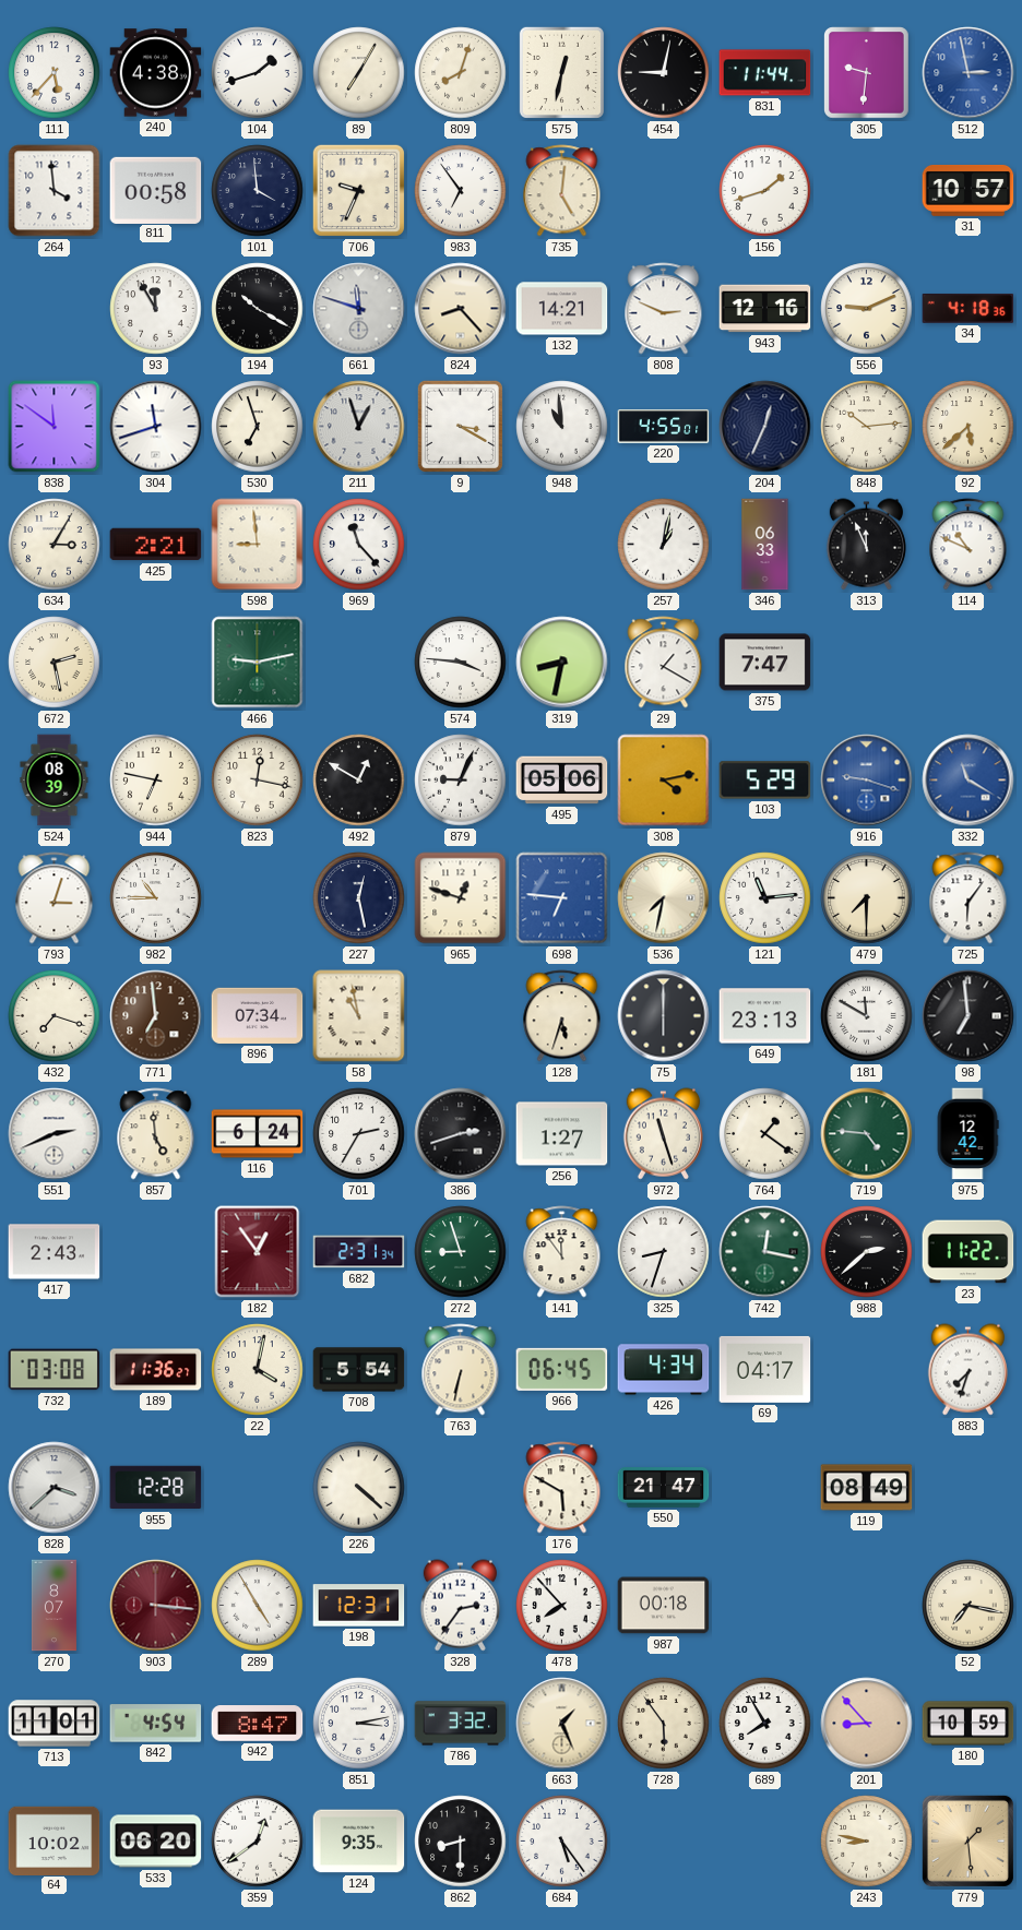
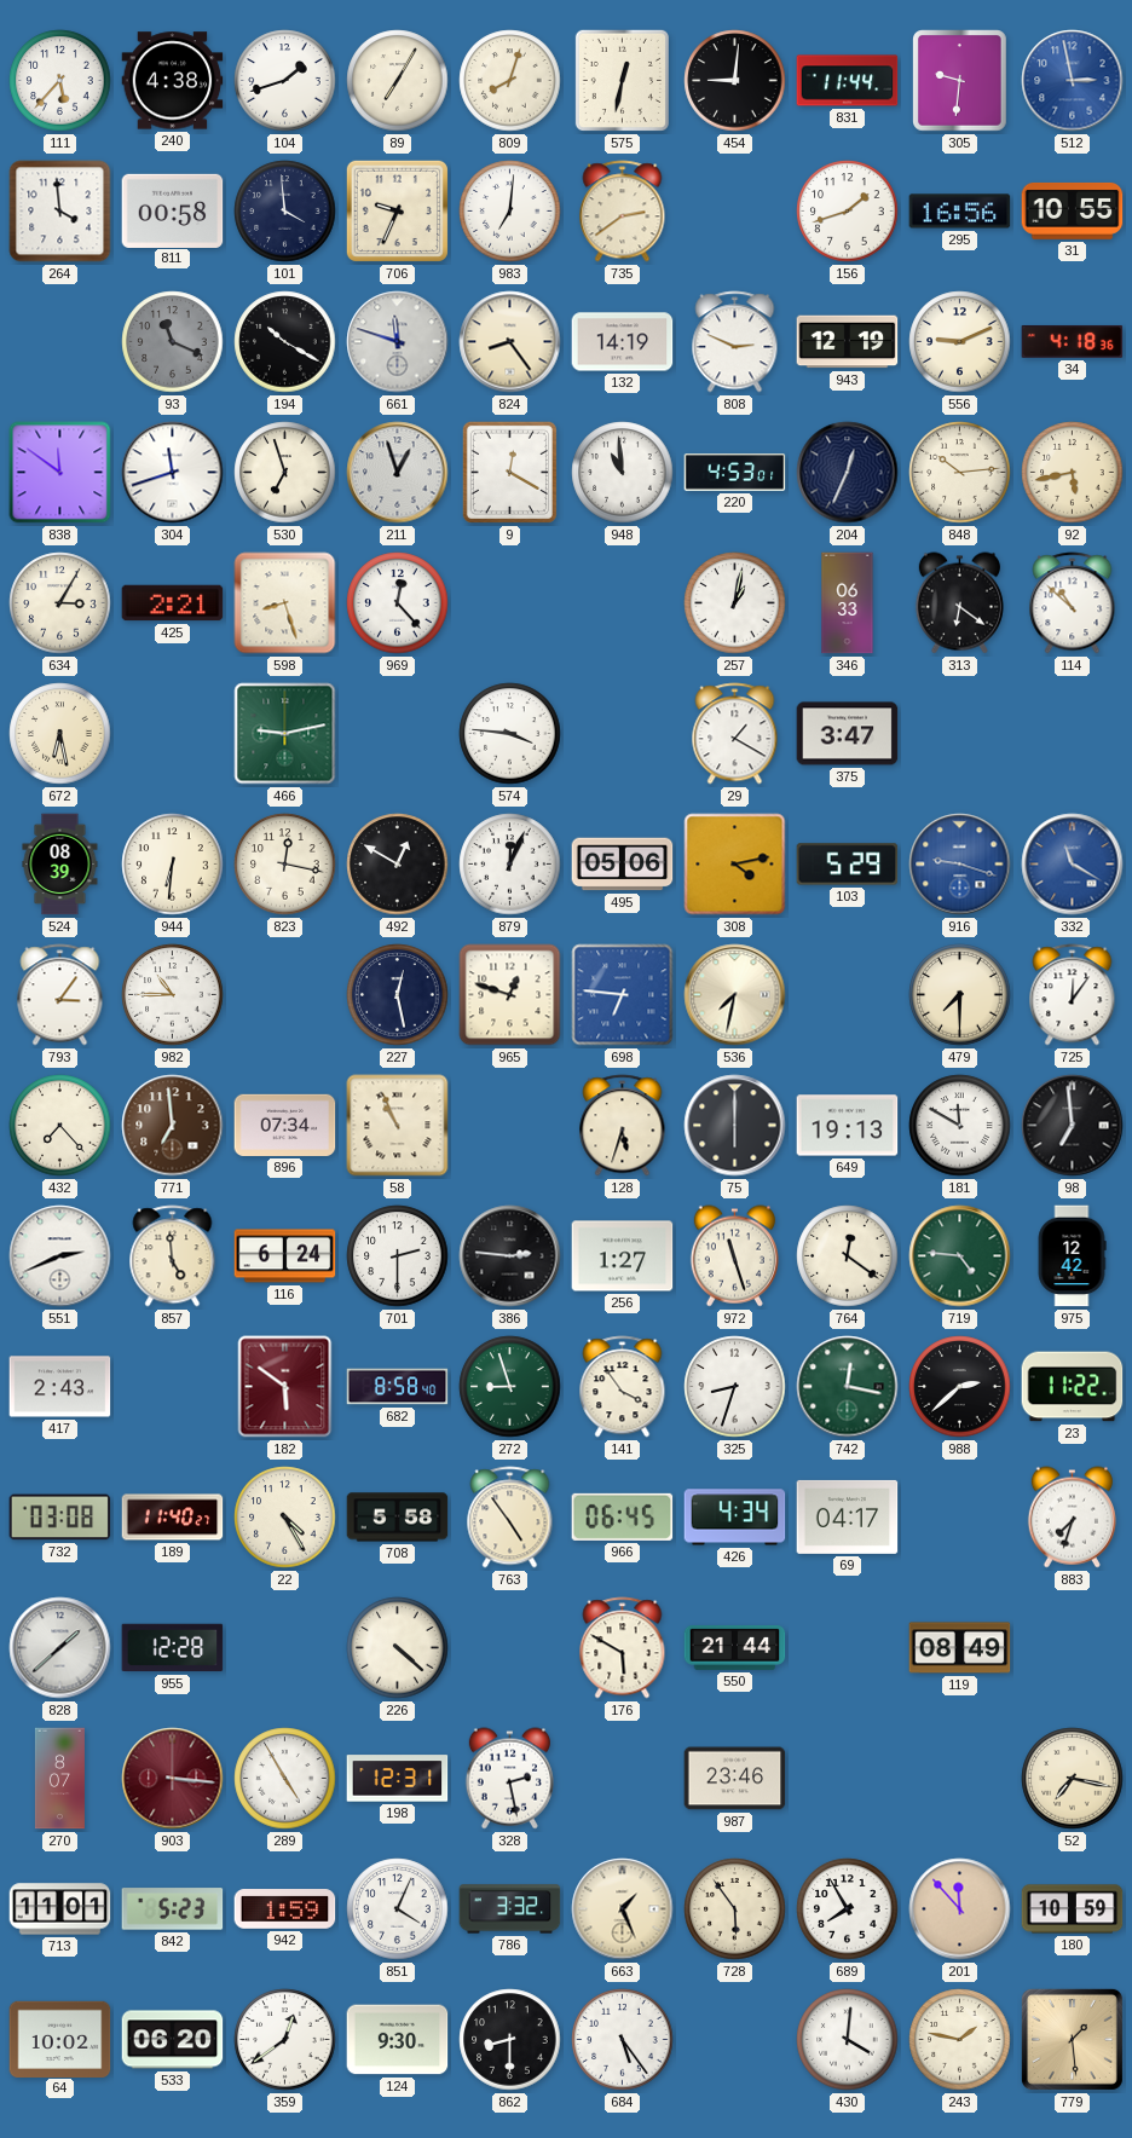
454: 9:02 -> 9:01
983: 6:54 -> 7:01
735: 5:01 -> 2:39
295: none -> 16:56
31: 10:57 -> 10:55
93: 11:55 -> 11:19
93 dial: white -> grey
824: 8:23 -> 8:24
132: 14:21 -> 14:19
943: 12:16 -> 12:19
9: 3:20 -> 12:20
220: 4:55 -> 4:53
92: 5:38 -> 5:43
598: 8:59 -> 8:27
969: 11:23 -> 12:23
313: 11:56 -> 6:21
114: 10:49 -> 10:52
672: 2:28 -> 6:28
319: 8:32 -> none
375: 7:47 -> 3:47
944: 6:47 -> 6:31
879: 9:04 -> 12:04
793: 3:03 -> 3:06
121: 11:14 -> none
725: 6:06 -> 12:06
432: 7:18 -> 7:23
58: 10:58 -> 10:56
649: 23:13 -> 19:13
701: 2:35 -> 2:30
386: 2:42 -> 2:46
764: 1:21 -> 12:21
182: 12:54 -> 5:51
682: 2:31 -> 8:58
141: 11:54 -> 3:54
189: 11:36 -> 11:40
22: 4:02 -> 4:25
708: 5:54 -> 5:58
763: 6:32 -> 4:54
828: 3:38 -> 1:38
550: 21:47 -> 21:44
328: 2:36 -> 2:28
478: 7:53 -> none
987: 00:18 -> 23:46
842: 4:54 -> 5:23
942: 8:47 -> 1:59
851: 3:13 -> 4:04
201: 8:53 -> 11:53
124: 9:35 -> 9:30
430: none -> 4:01
243: 8:47 -> 1:47
